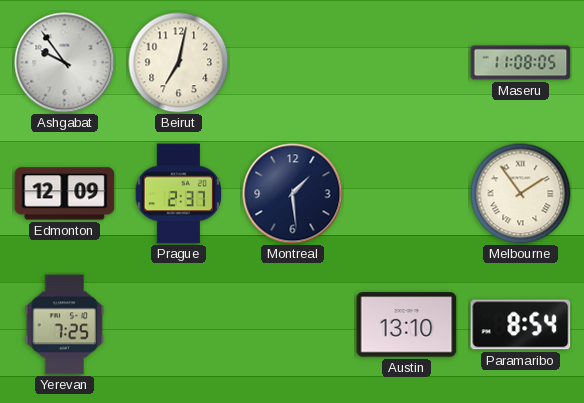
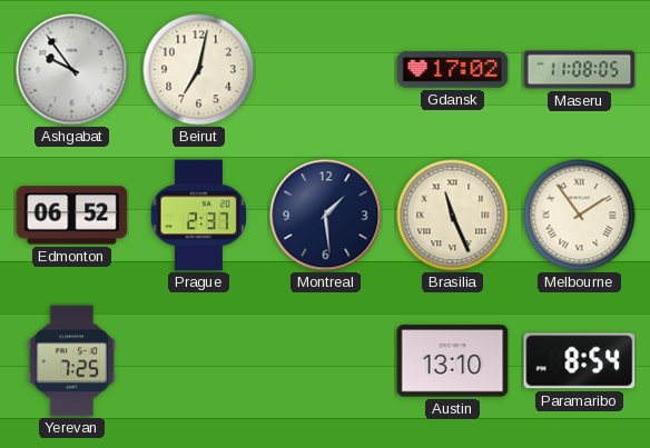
Gdansk: none -> 17:02
Edmonton: 12:09 -> 06:52
Brasilia: none -> 11:26
